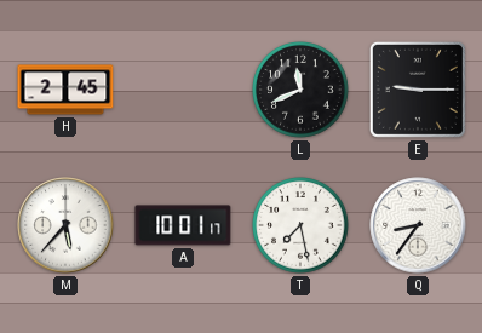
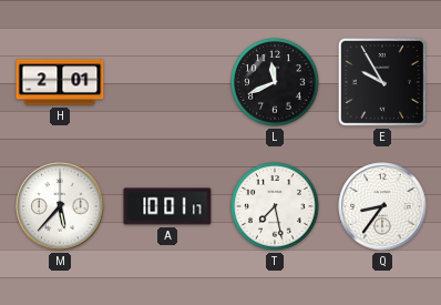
H: 2:45 -> 2:01
E: 9:15 -> 9:55
